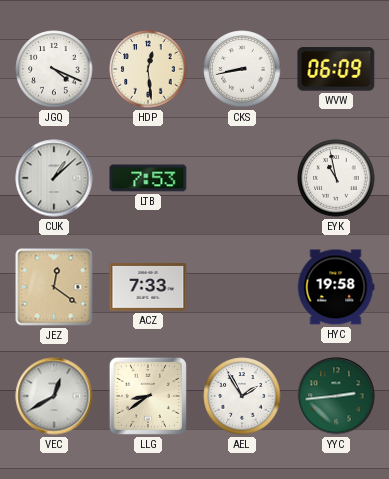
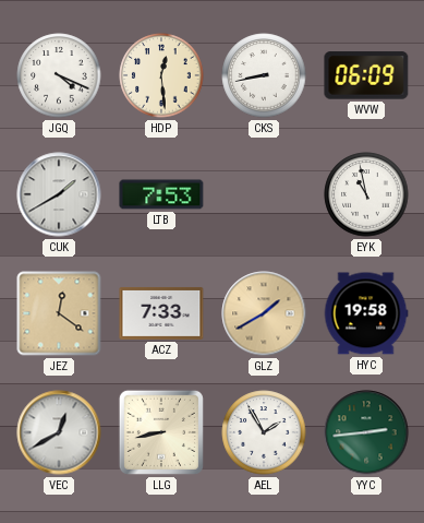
CUK: 1:08 -> 1:40
GLZ: none -> 1:40
LLG: 8:39 -> 8:43
